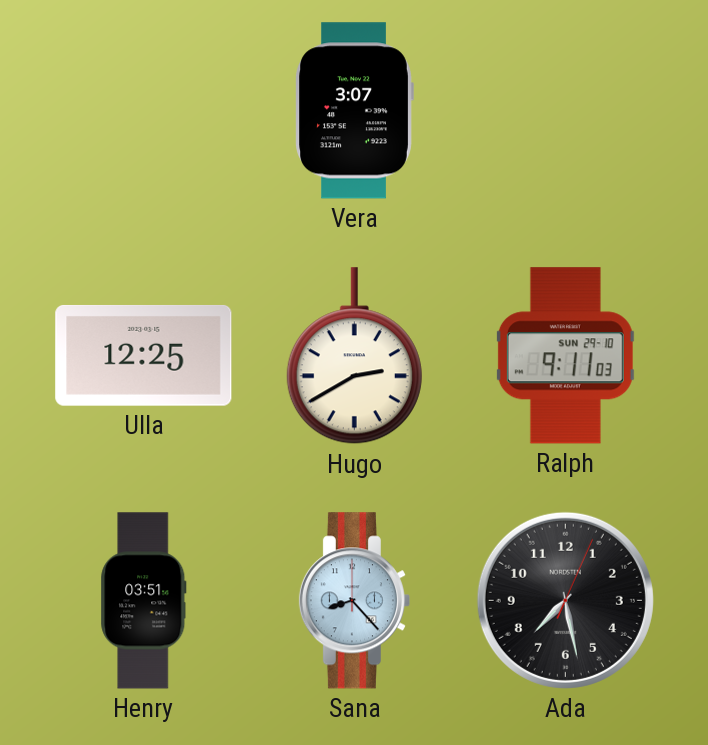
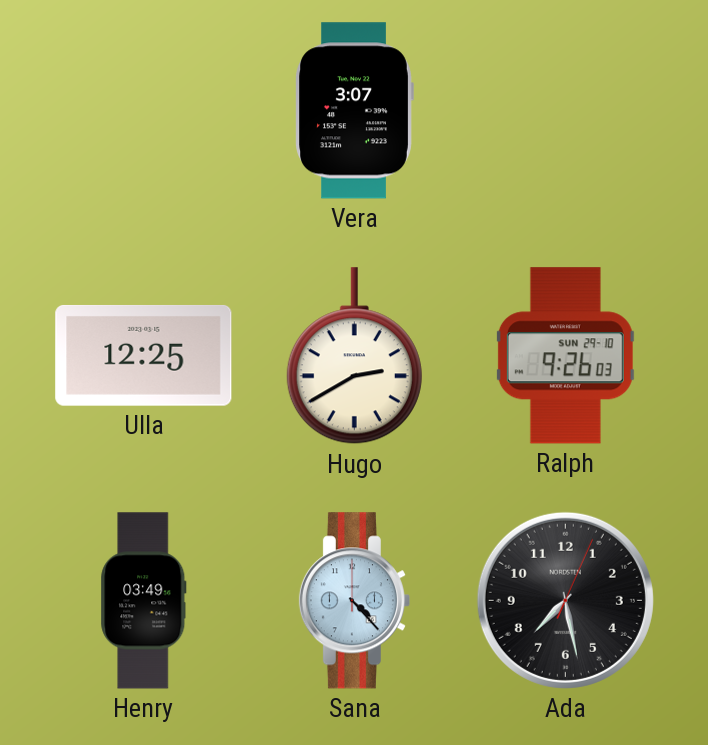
Ralph: 9:11 -> 9:26
Henry: 03:51 -> 03:49
Sana: 8:23 -> 4:23
